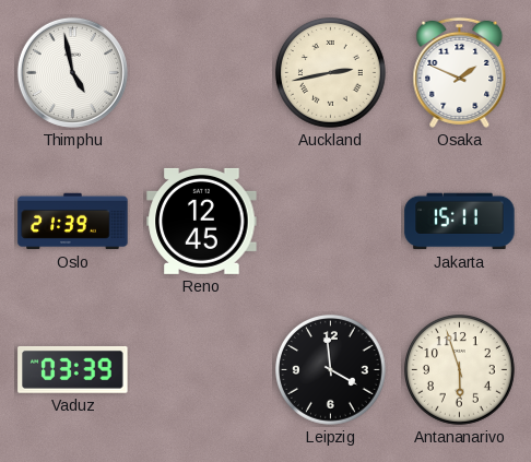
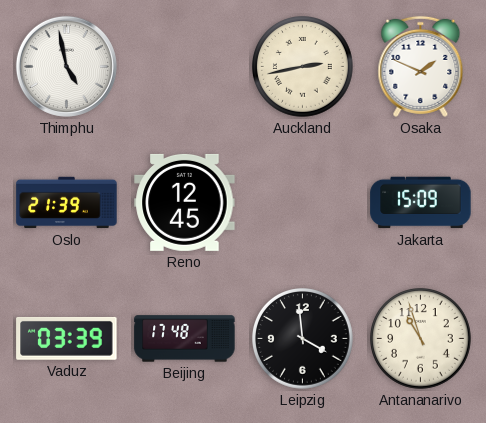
Jakarta: 15:11 -> 15:09
Beijing: none -> 17:48
Antananarivo: 5:57 -> 10:57
